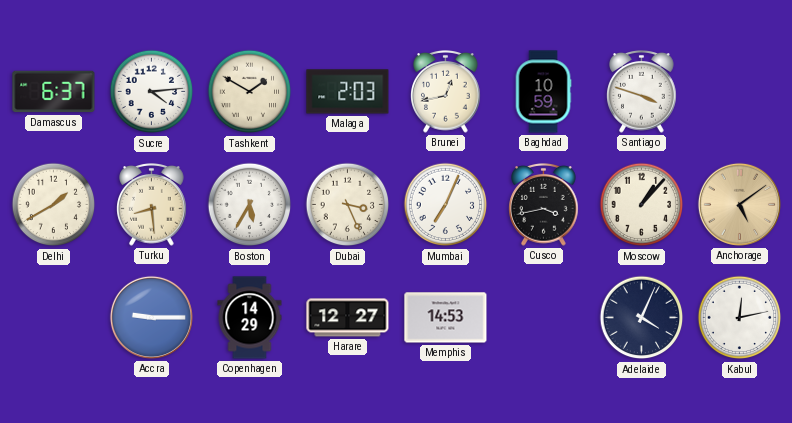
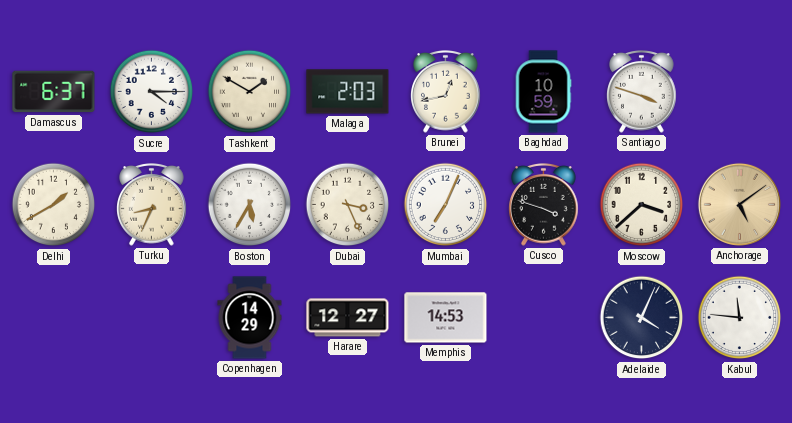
Sucre: 4:14 -> 4:15
Turku: 8:29 -> 8:34
Cusco: 3:43 -> 3:48
Moscow: 1:07 -> 3:38
Accra: 9:15 -> none
Kabul: 12:13 -> 11:46
